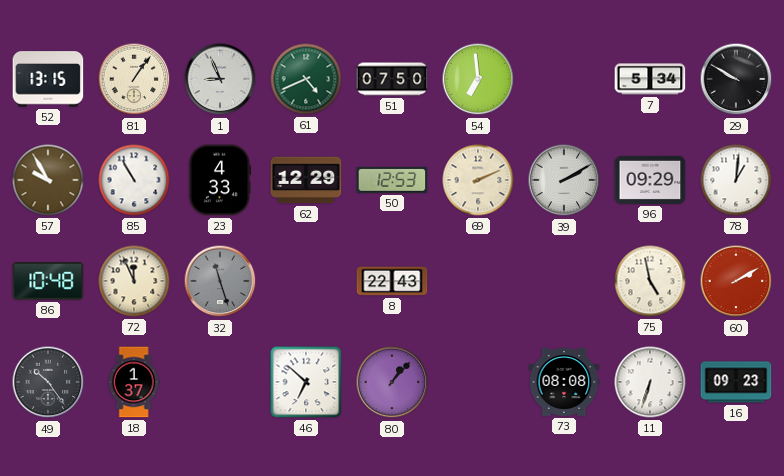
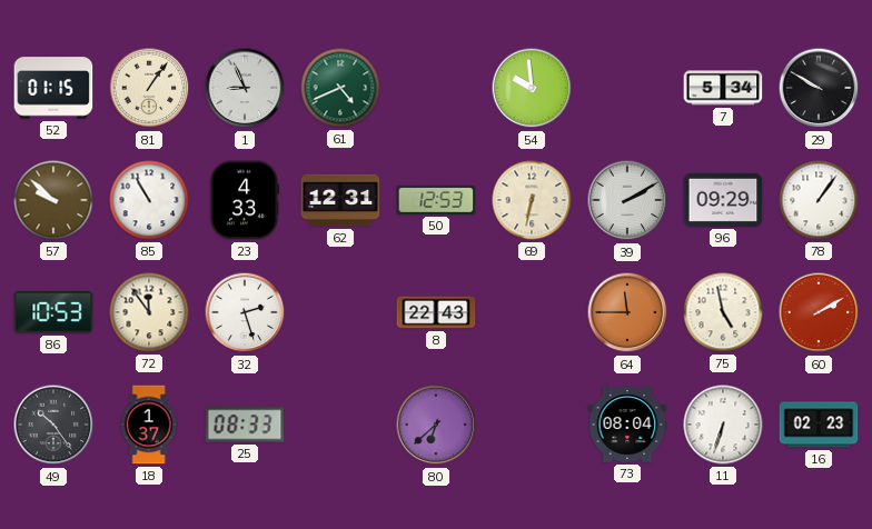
52: 13:15 -> 01:15
51: 07:50 -> none
54: 6:59 -> 9:59
57: 9:55 -> 9:52
62: 12:29 -> 12:31
69: 2:11 -> 6:32
78: 1:01 -> 1:06
86: 10:48 -> 10:53
72: 11:56 -> 11:54
32: 11:27 -> 2:27
32 dial: grey -> white
64: none -> 11:45
25: none -> 08:33
46: 6:52 -> none
80: 1:07 -> 6:38
73: 08:08 -> 08:04
16: 09:23 -> 02:23
